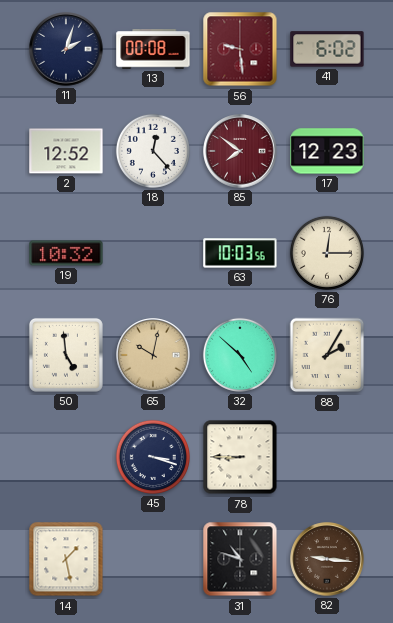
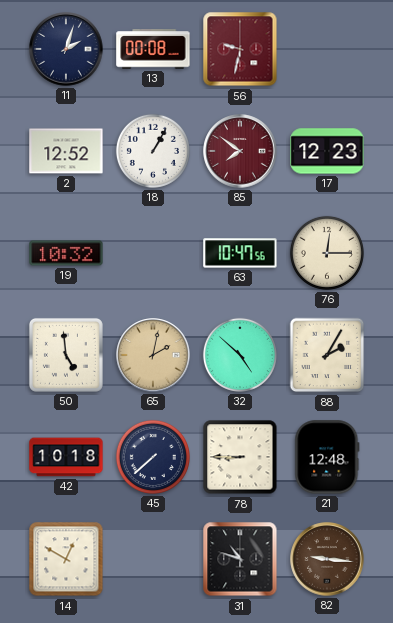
56: 9:29 -> 9:32
41: 6:02 -> none
18: 12:23 -> 1:05
63: 10:03 -> 10:47
65: 10:02 -> 2:02
42: none -> 10:18
45: 3:18 -> 7:38
21: none -> 12:48
14: 1:28 -> 12:50
